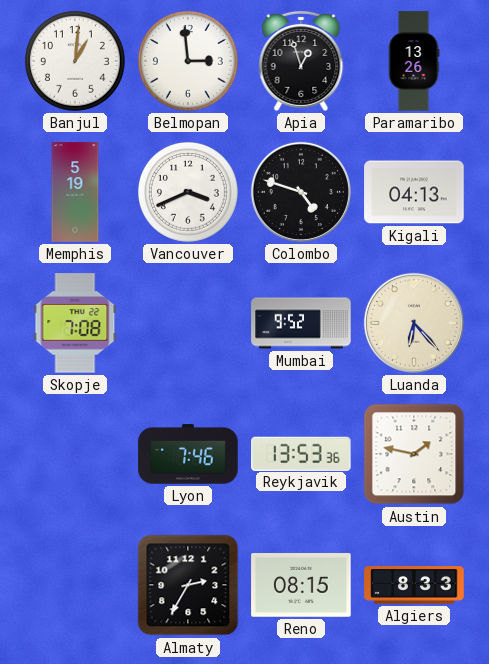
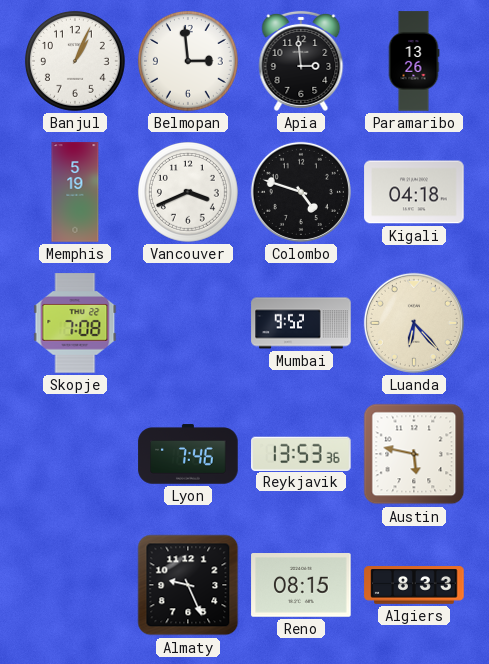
Banjul: 1:01 -> 1:04
Apia: 12:57 -> 2:59
Kigali: 04:13 -> 04:18
Austin: 1:47 -> 5:47
Almaty: 2:35 -> 9:26
